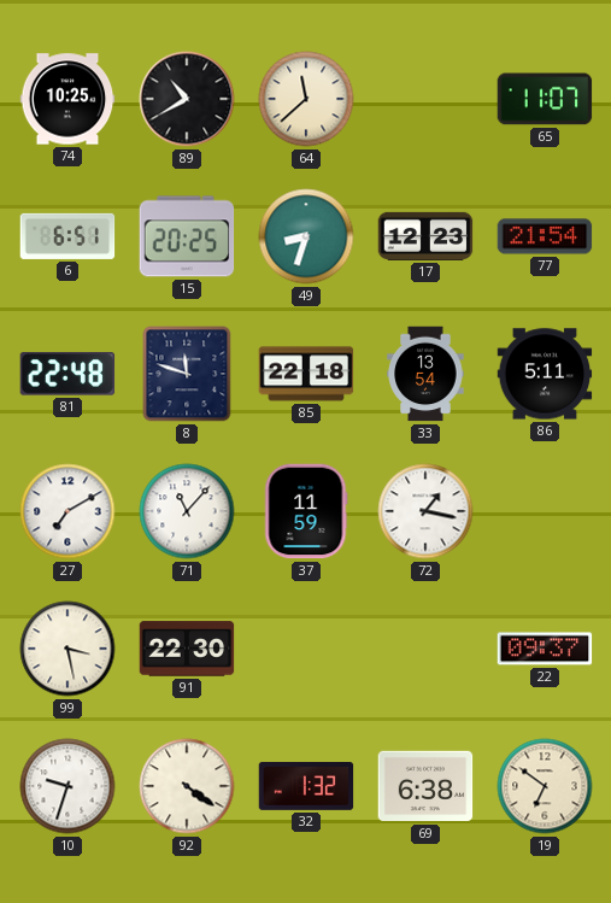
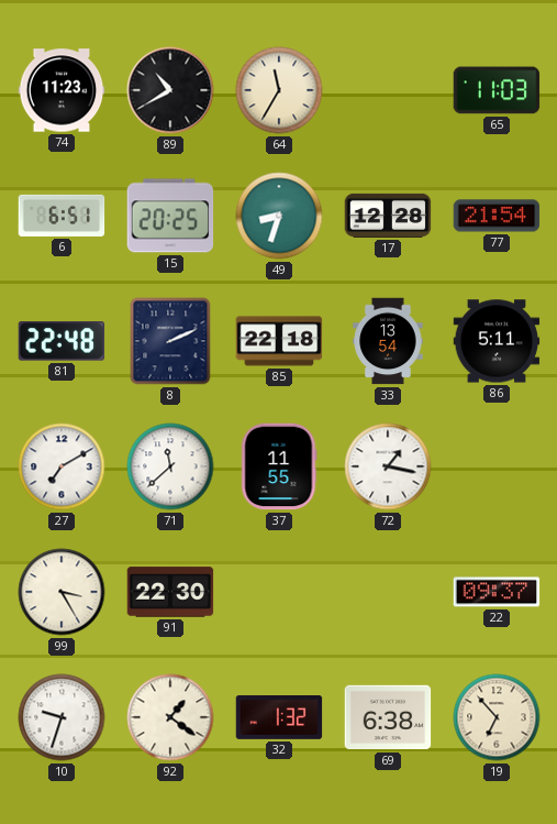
74: 10:25 -> 11:23
64: 11:38 -> 11:35
65: 11:07 -> 11:03
17: 12:23 -> 12:28
8: 11:48 -> 2:11
71: 11:07 -> 11:38
37: 11:59 -> 11:55
99: 3:28 -> 3:25
92: 4:21 -> 1:21
19: 6:51 -> 6:53
